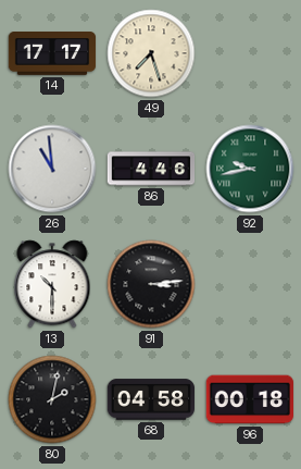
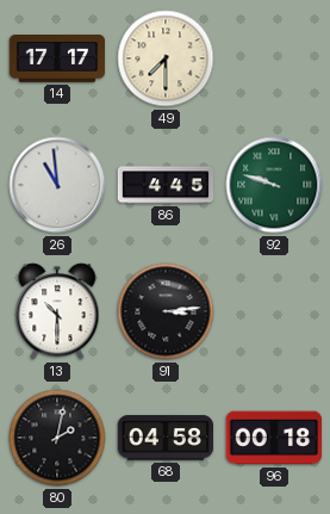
49: 7:27 -> 7:30
86: 4:46 -> 4:45
92: 9:43 -> 9:48
